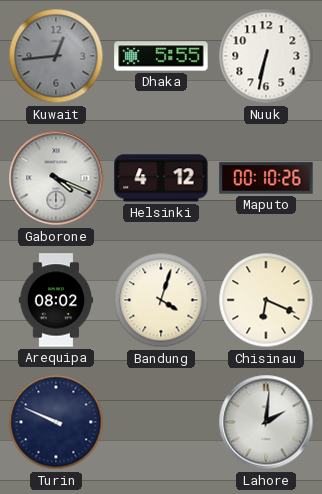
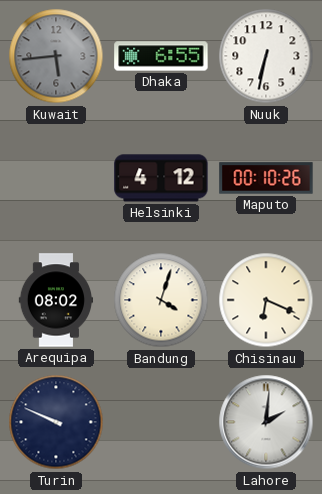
Kuwait: 12:44 -> 5:44
Dhaka: 5:55 -> 6:55
Gaborone: 4:19 -> none
